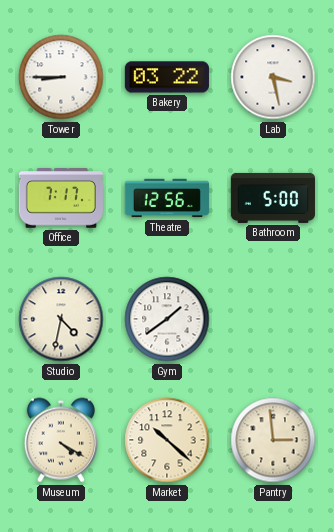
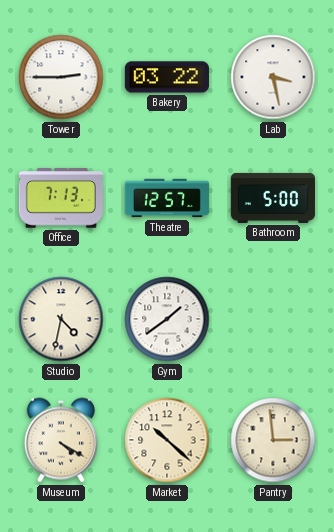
Tower: 8:45 -> 2:45
Office: 7:17 -> 7:13
Theatre: 12:56 -> 12:57
